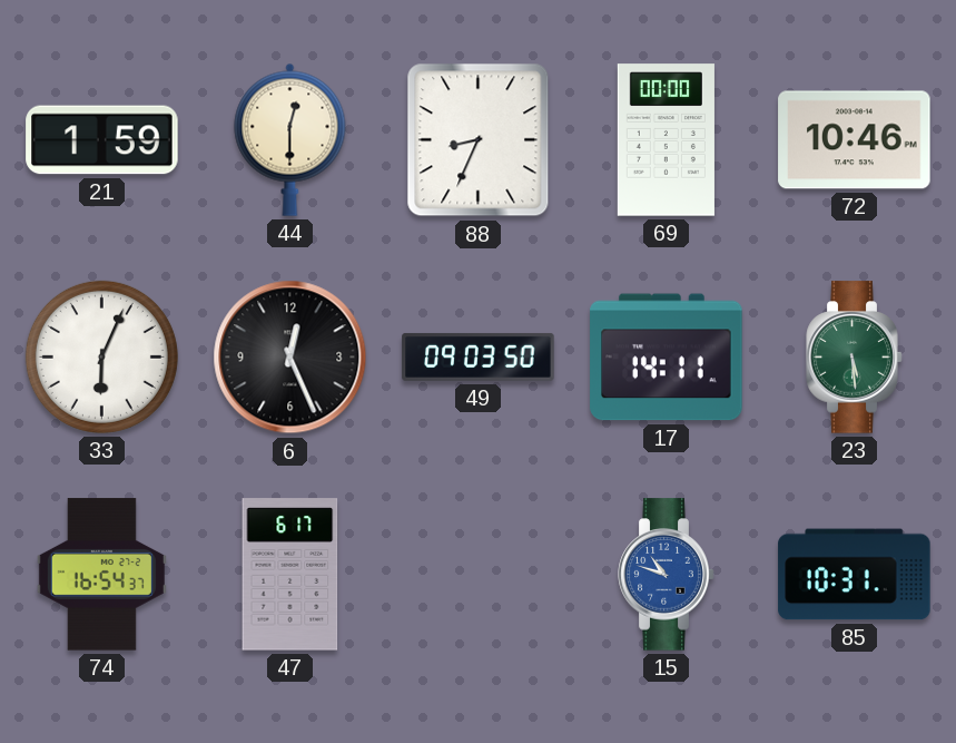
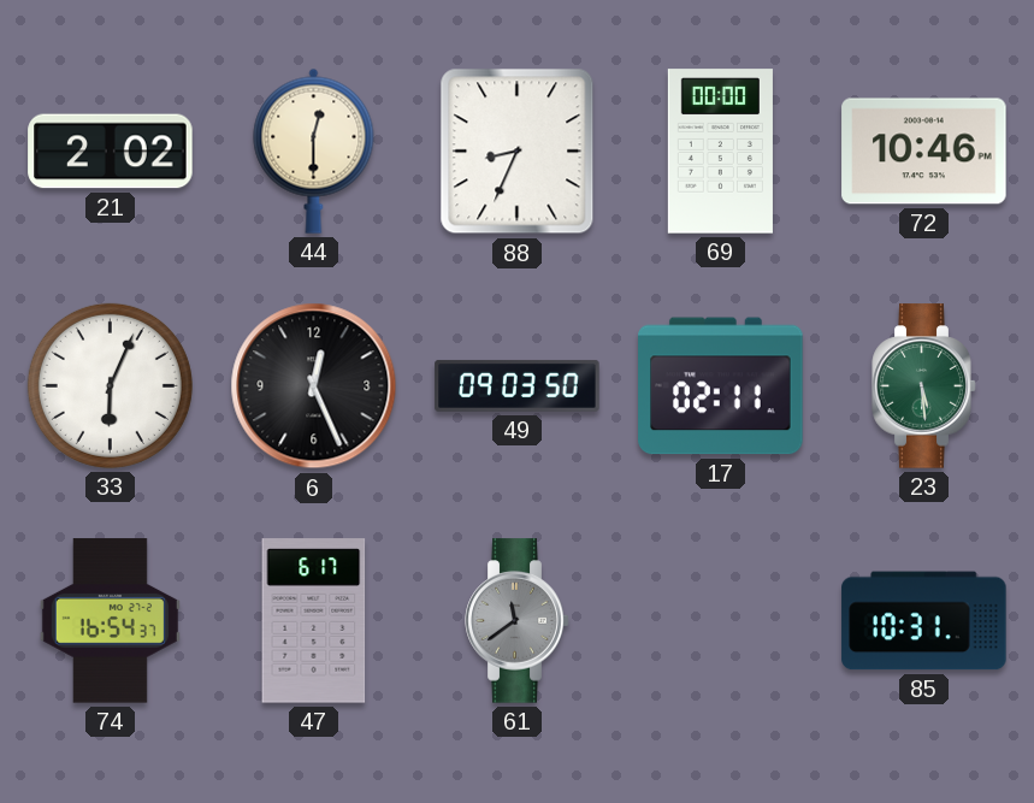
21: 1:59 -> 2:02
17: 14:11 -> 02:11
61: none -> 11:39
15: 10:48 -> none
